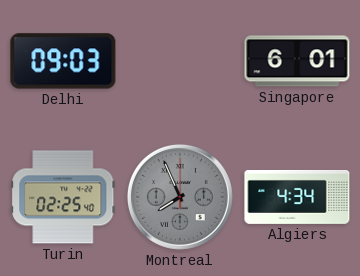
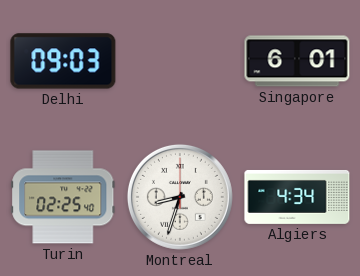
Montreal: 7:56 -> 8:33
Montreal dial: grey -> white
